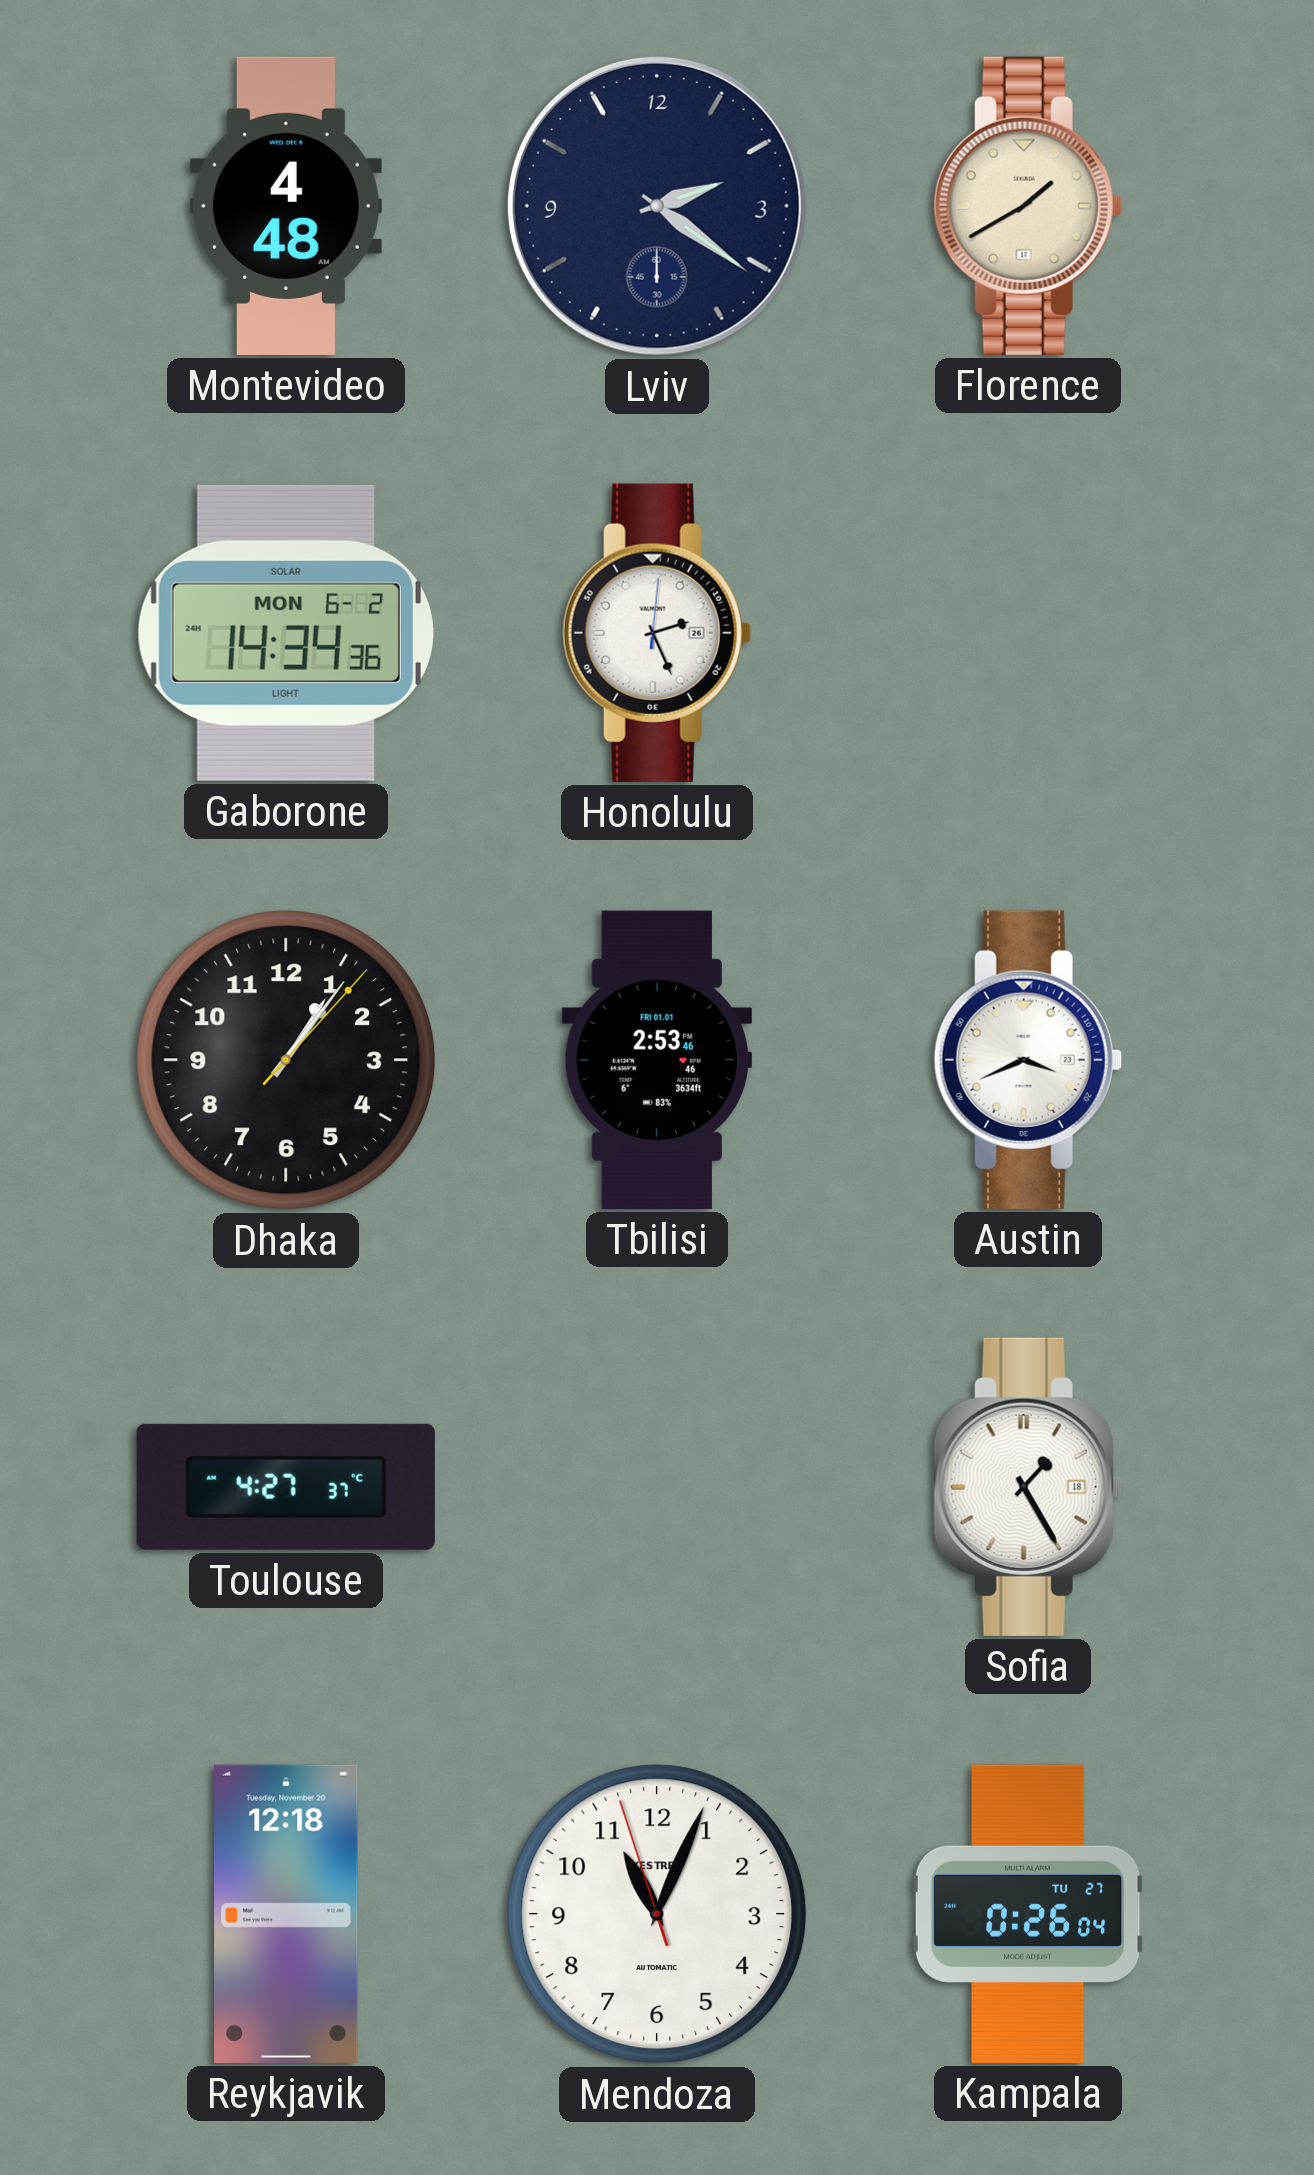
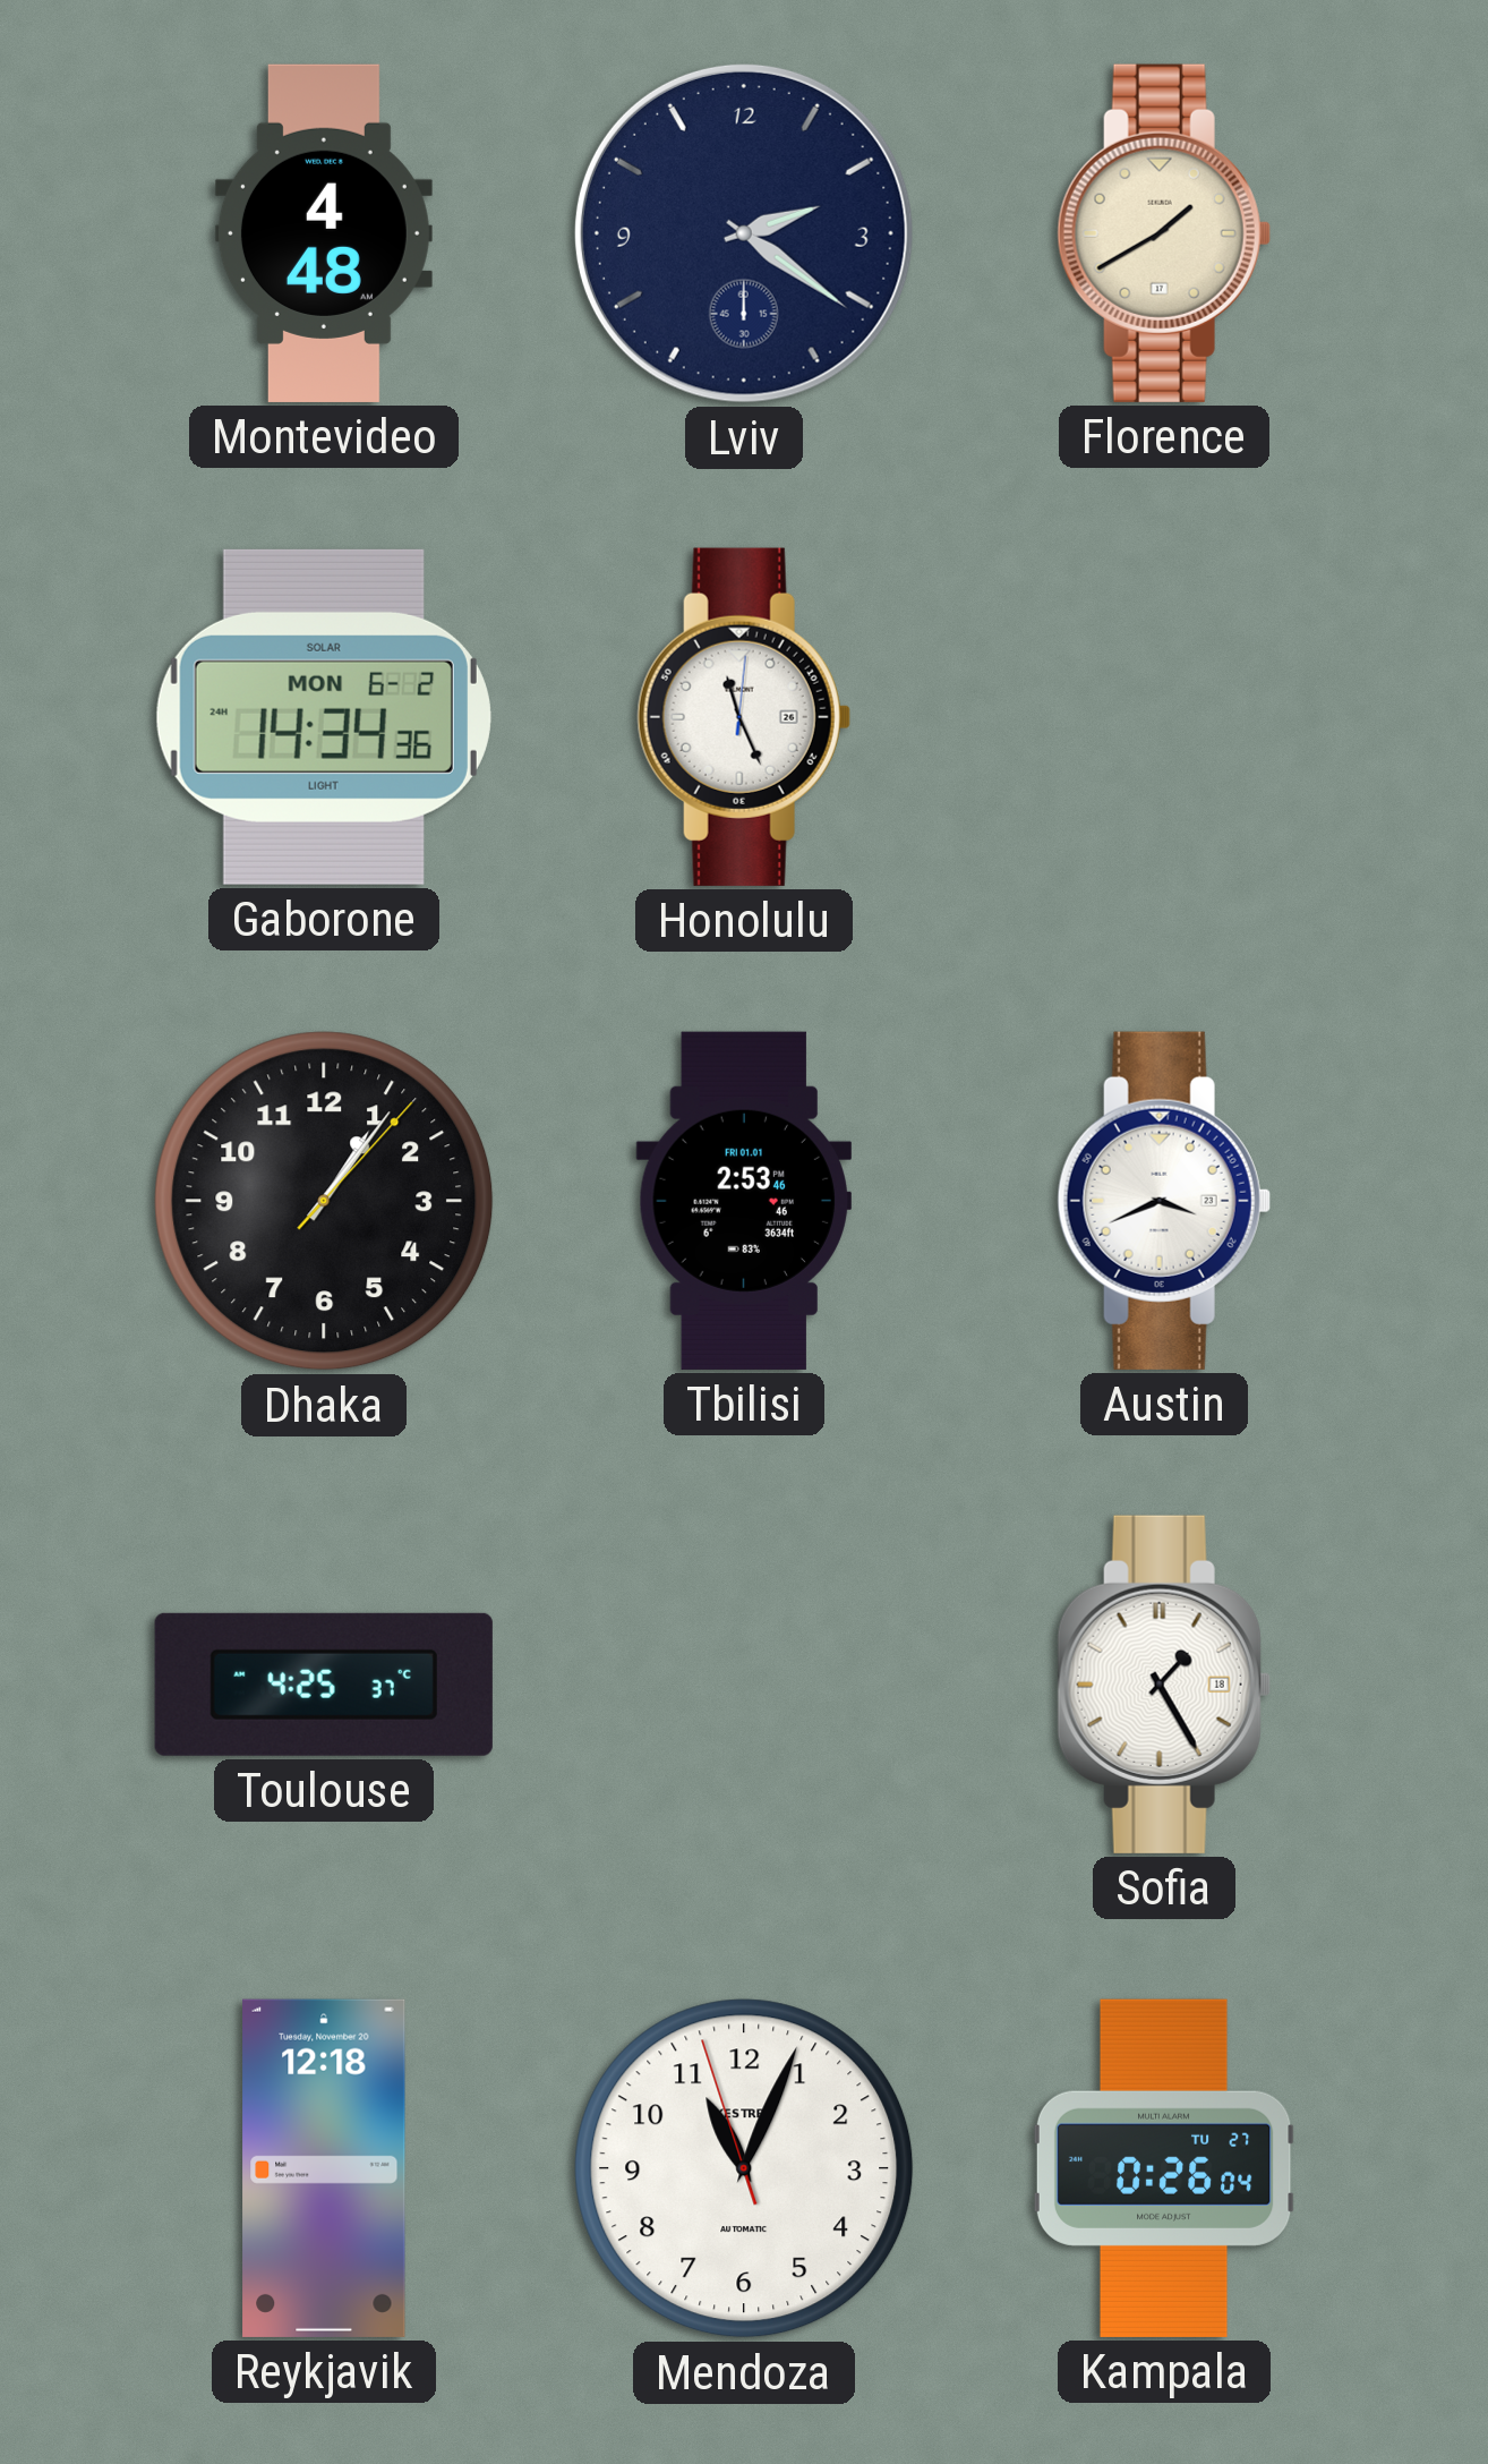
Honolulu: 2:26 -> 11:26
Toulouse: 4:27 -> 4:25
